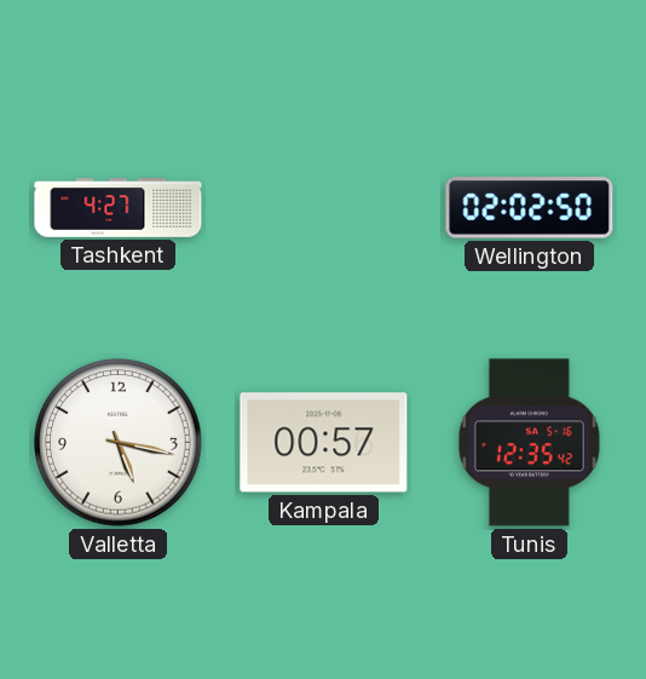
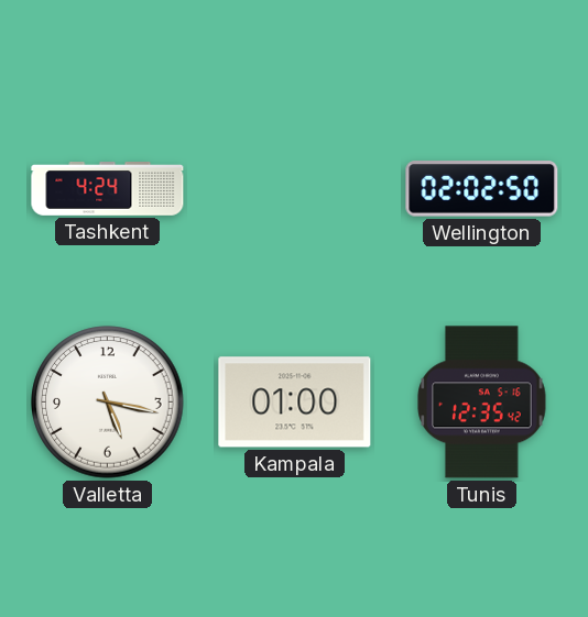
Tashkent: 4:27 -> 4:24
Kampala: 00:57 -> 01:00
